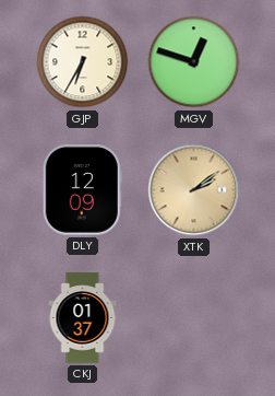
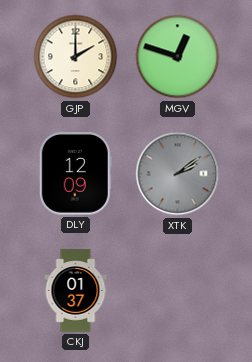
GJP: 6:35 -> 2:00
XTK dial: champagne -> grey
